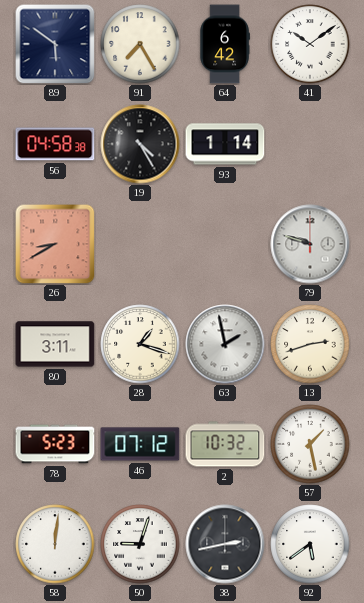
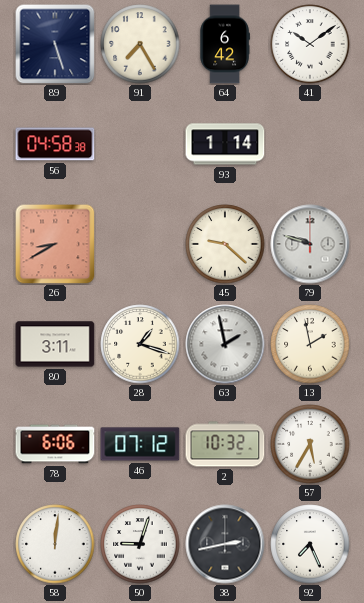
89: 5:51 -> 5:27
19: 4:25 -> none
45: none -> 9:22
13: 2:42 -> 1:58
78: 5:23 -> 6:06
57: 1:28 -> 5:35
92: 5:39 -> 7:26
